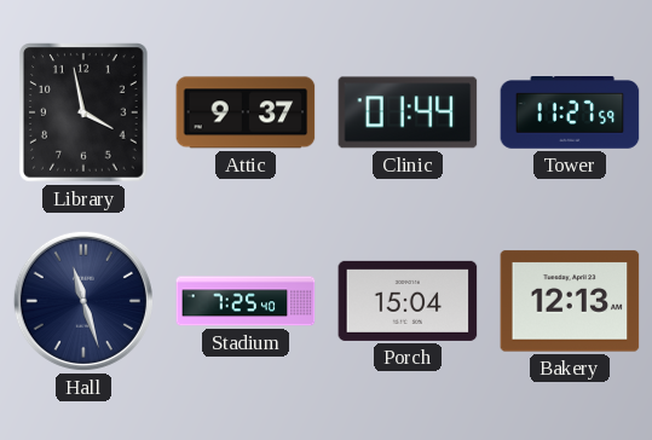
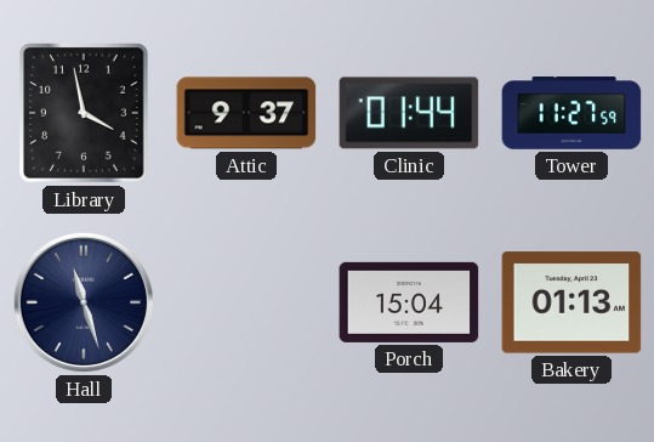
Stadium: 7:25 -> none
Bakery: 12:13 -> 01:13
